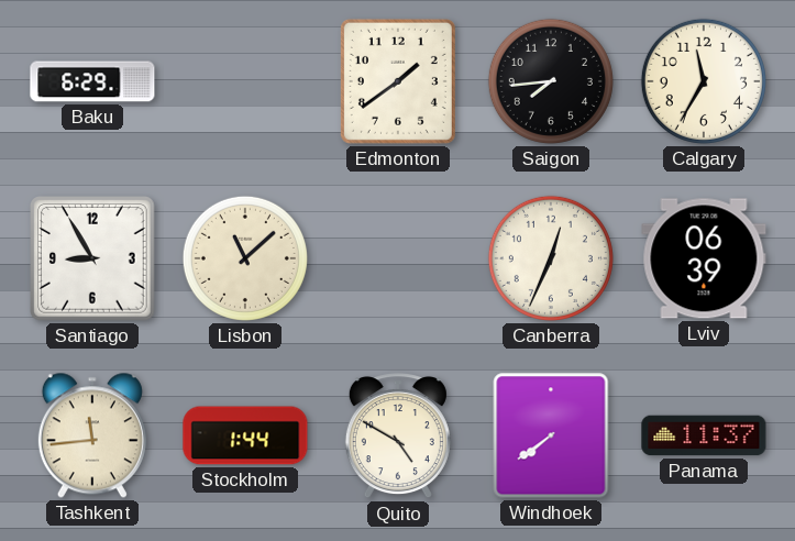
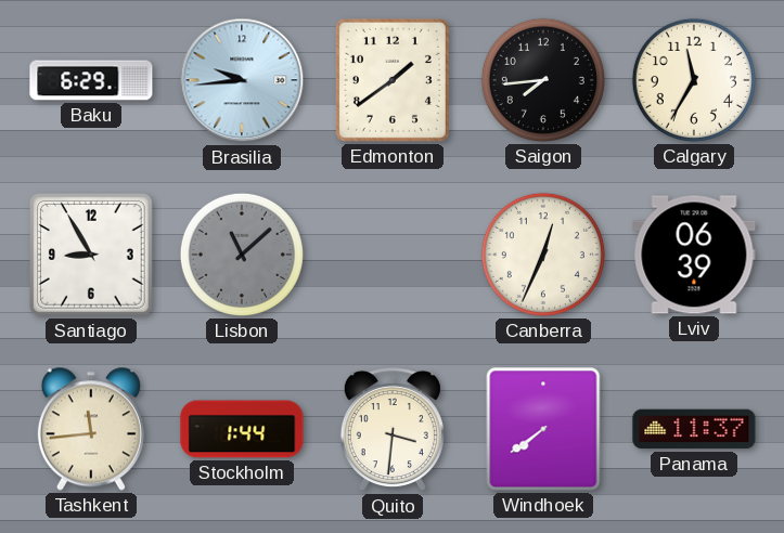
Brasilia: none -> 9:44
Lisbon dial: cream -> grey
Quito: 4:50 -> 3:31
